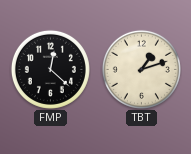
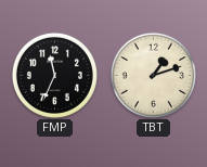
FMP: 12:22 -> 11:34
